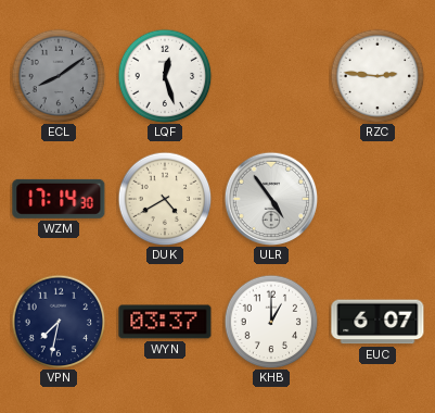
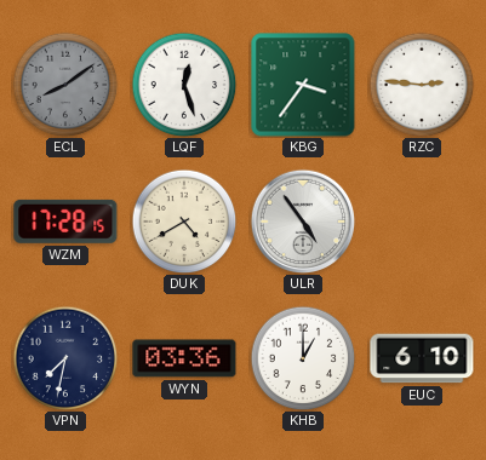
KBG: none -> 3:36
WZM: 17:14 -> 17:28
WYN: 03:37 -> 03:36
EUC: 6:07 -> 6:10
